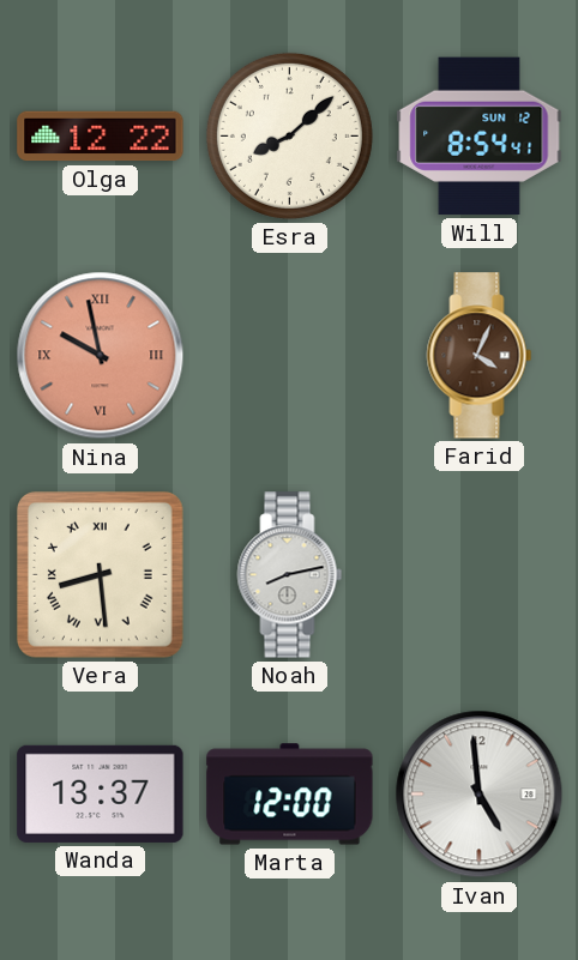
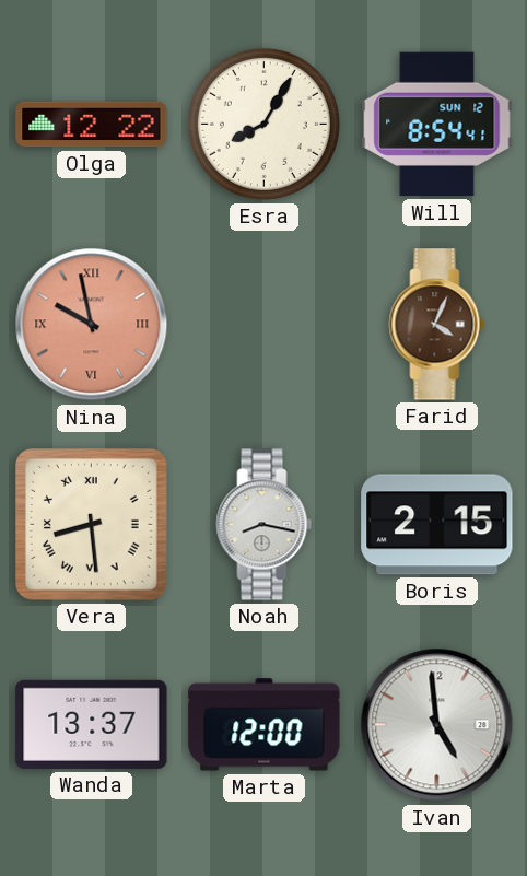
Esra: 8:08 -> 8:05
Noah: 8:13 -> 8:17
Boris: none -> 2:15
